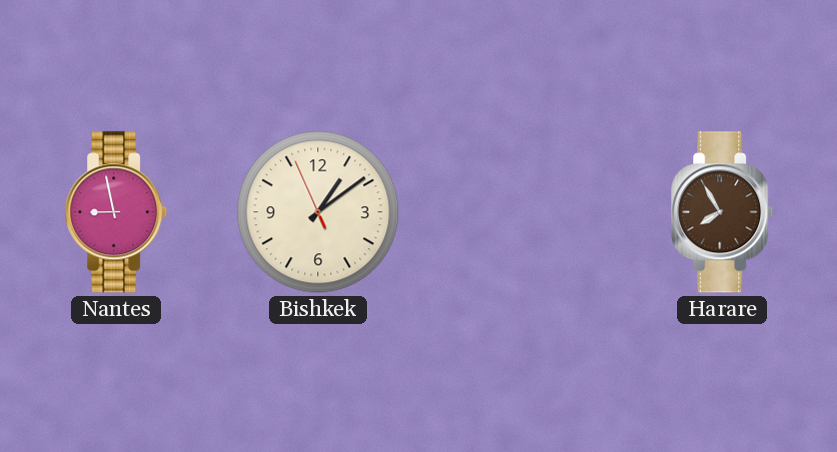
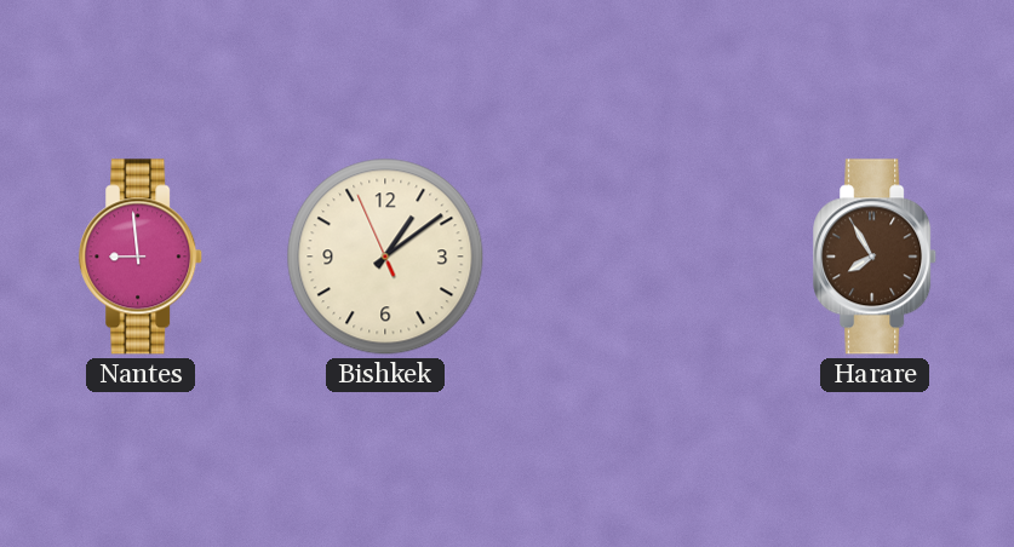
Nantes: 8:58 -> 8:59
